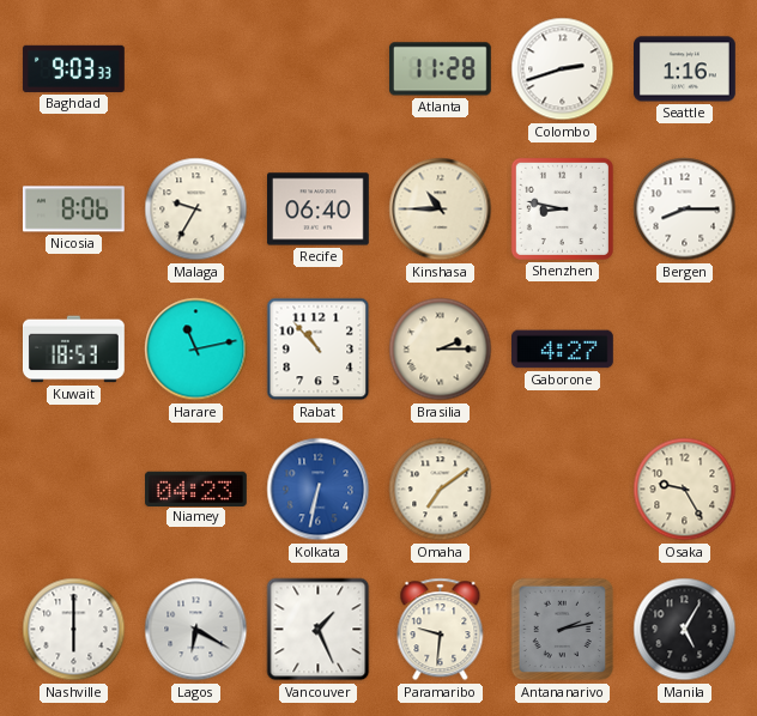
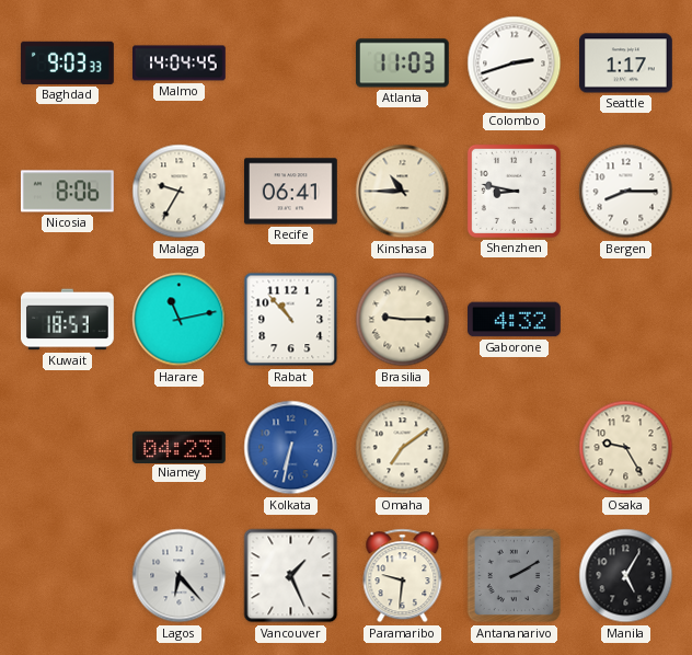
Malmo: none -> 14:04
Atlanta: 11:28 -> 11:03
Seattle: 1:16 -> 1:17
Recife: 06:40 -> 06:41
Brasilia: 2:15 -> 9:15
Gaborone: 4:27 -> 4:32
Nashville: 6:00 -> none
Lagos: 6:20 -> 6:23
Antananarivo: 2:13 -> 2:10
